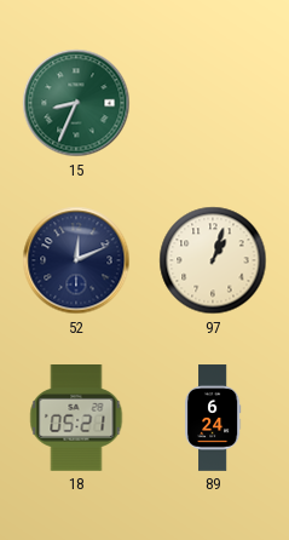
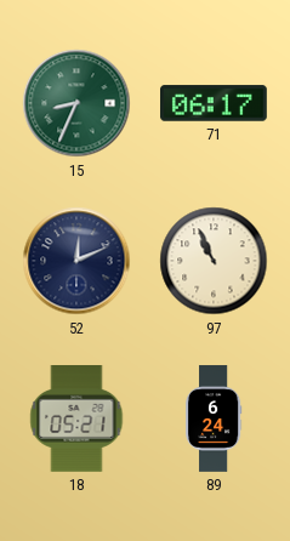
71: none -> 06:17
97: 1:03 -> 10:56
